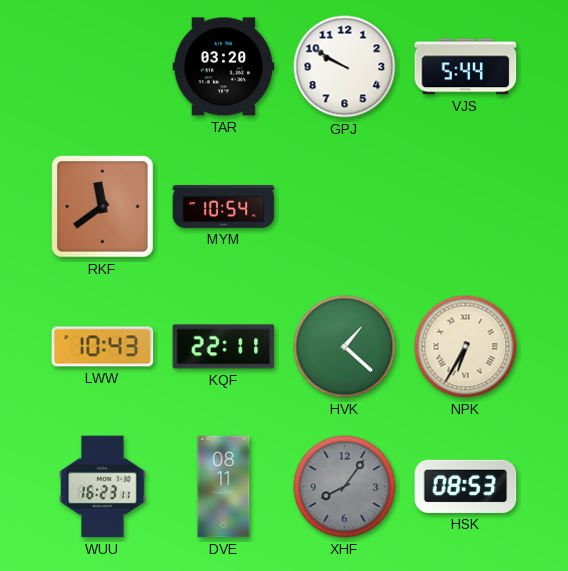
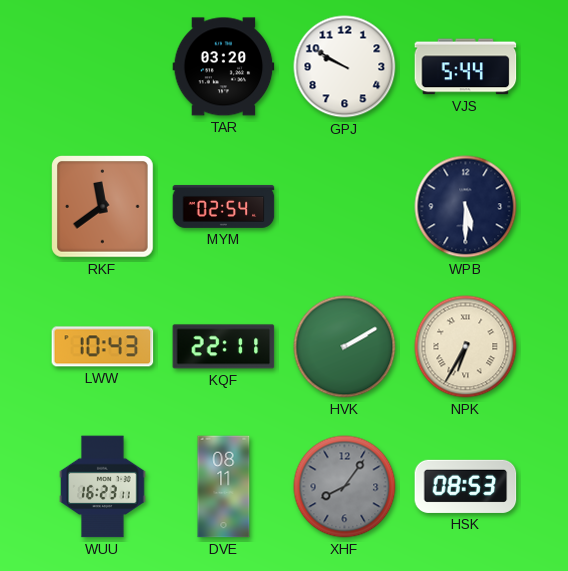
MYM: 10:54 -> 02:54
WPB: none -> 5:30
HVK: 1:22 -> 2:10
